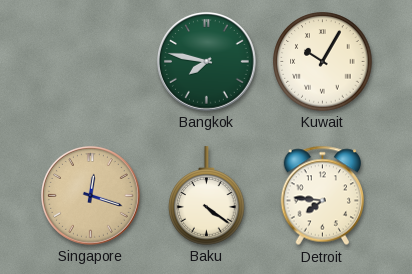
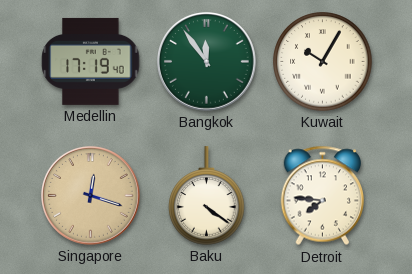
Medellin: none -> 17:19
Bangkok: 7:47 -> 11:54
